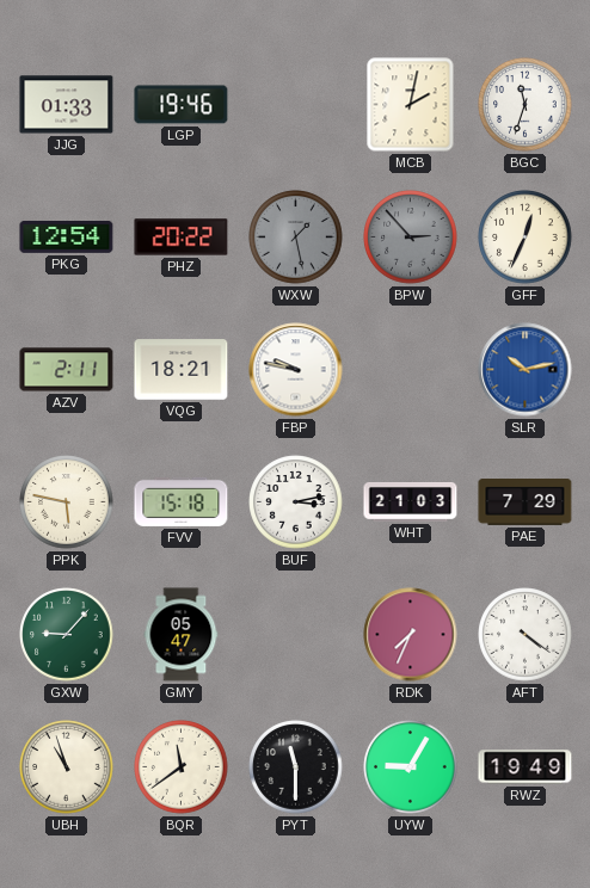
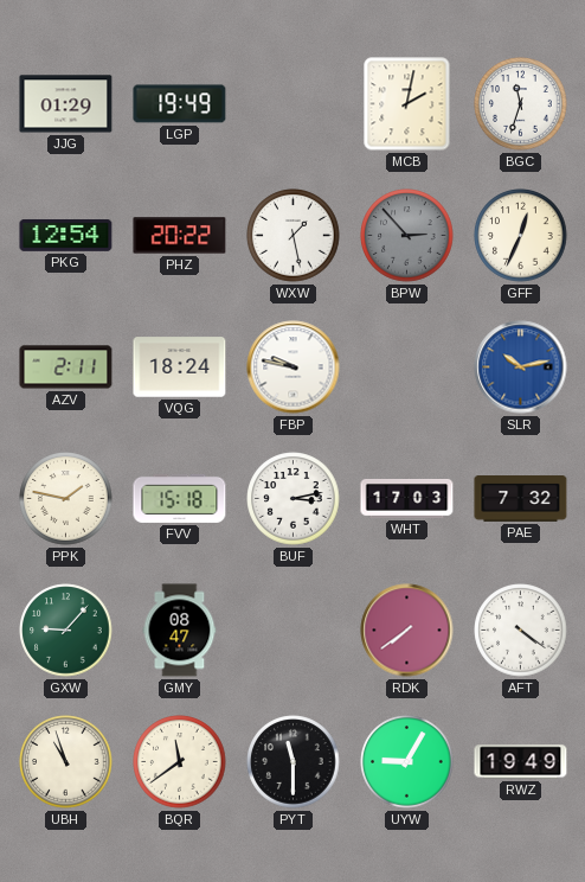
JJG: 01:33 -> 01:29
LGP: 19:46 -> 19:49
WXW dial: grey -> white
VQG: 18:21 -> 18:24
PPK: 5:47 -> 1:47
WHT: 21:03 -> 17:03
PAE: 7:29 -> 7:32
GMY: 05:47 -> 08:47
RDK: 7:34 -> 7:39
